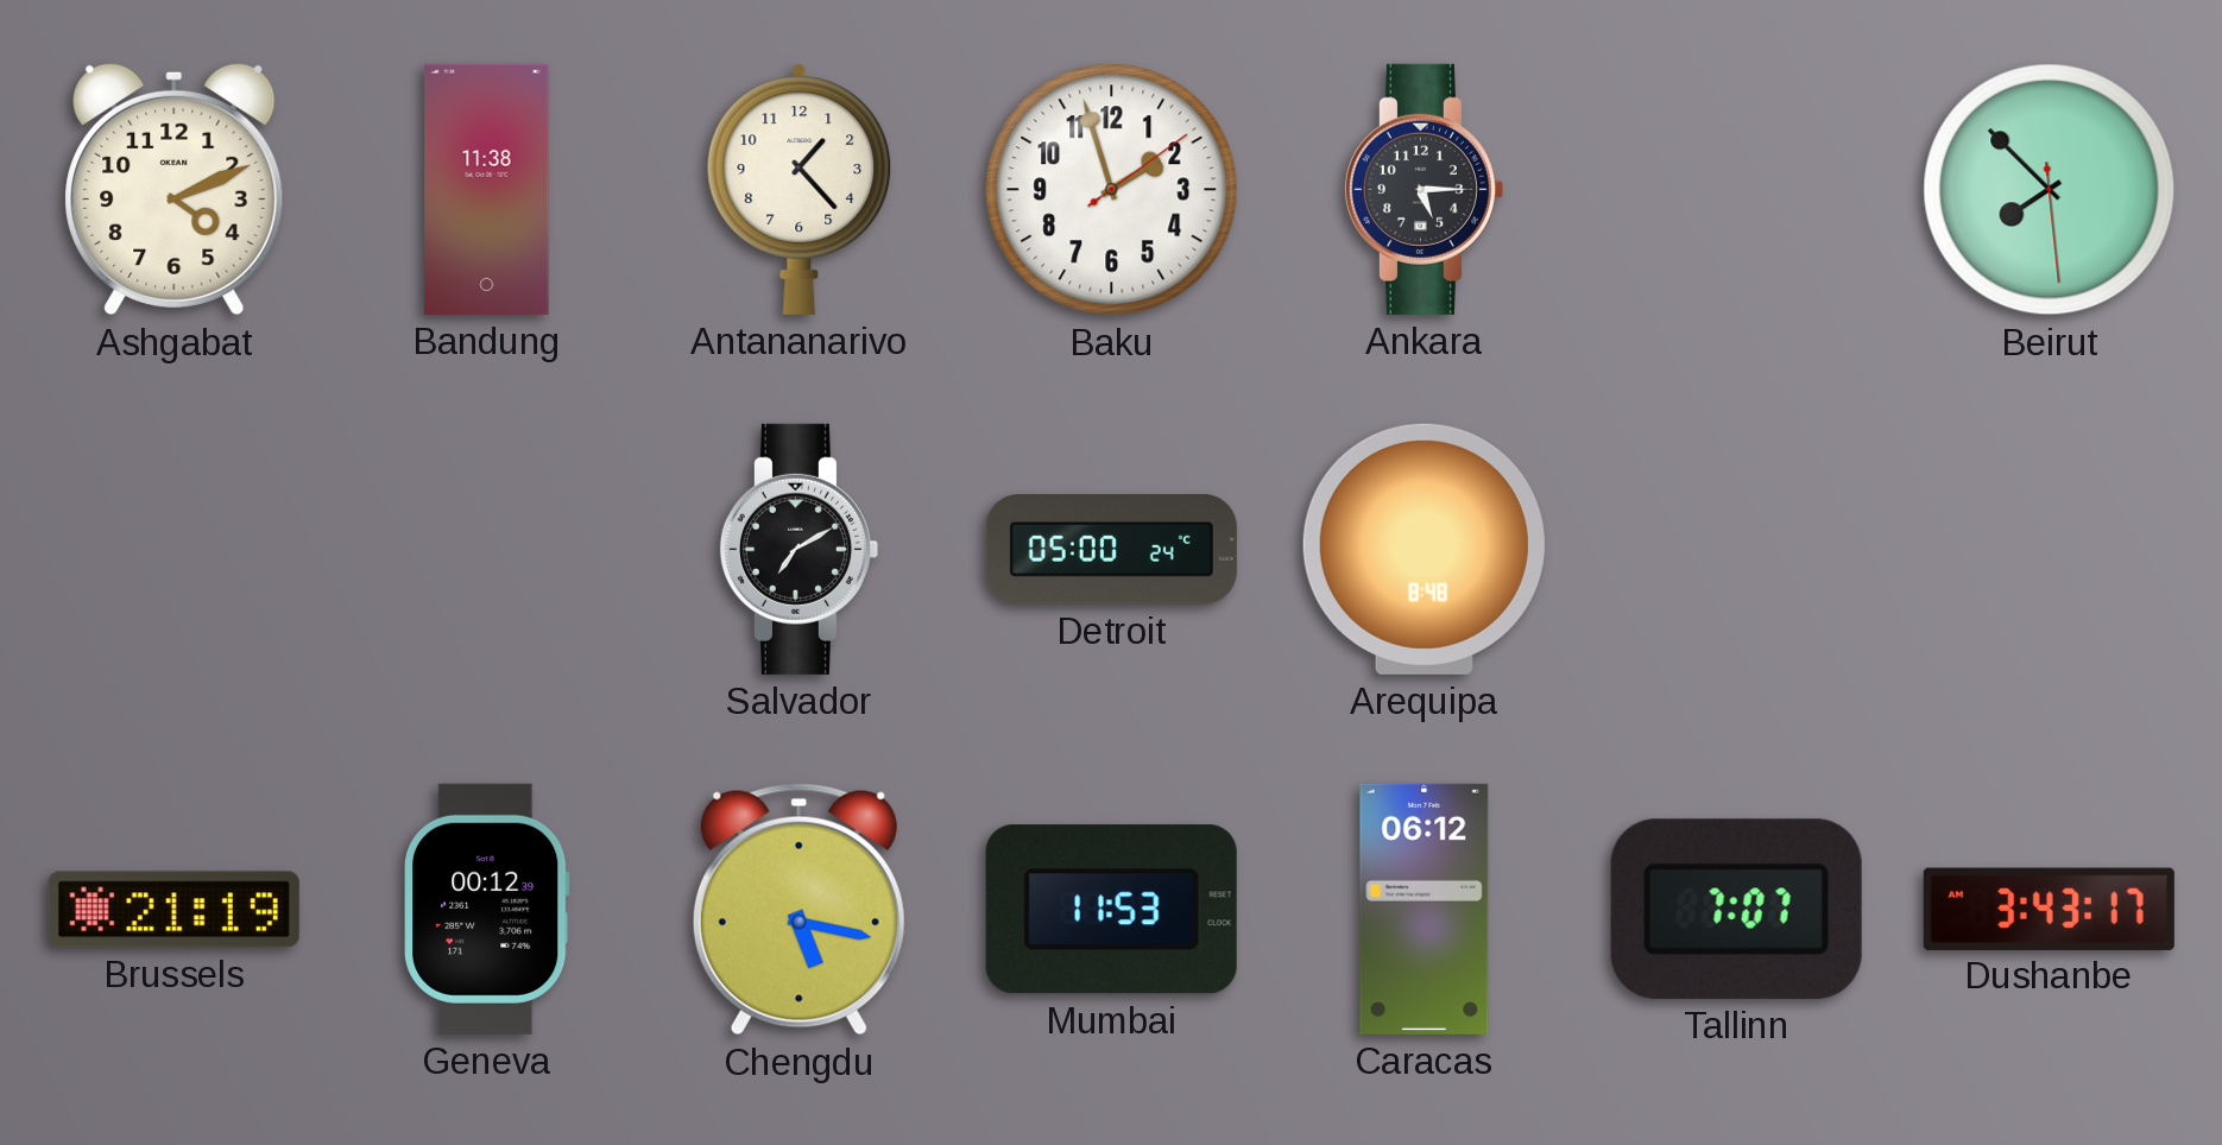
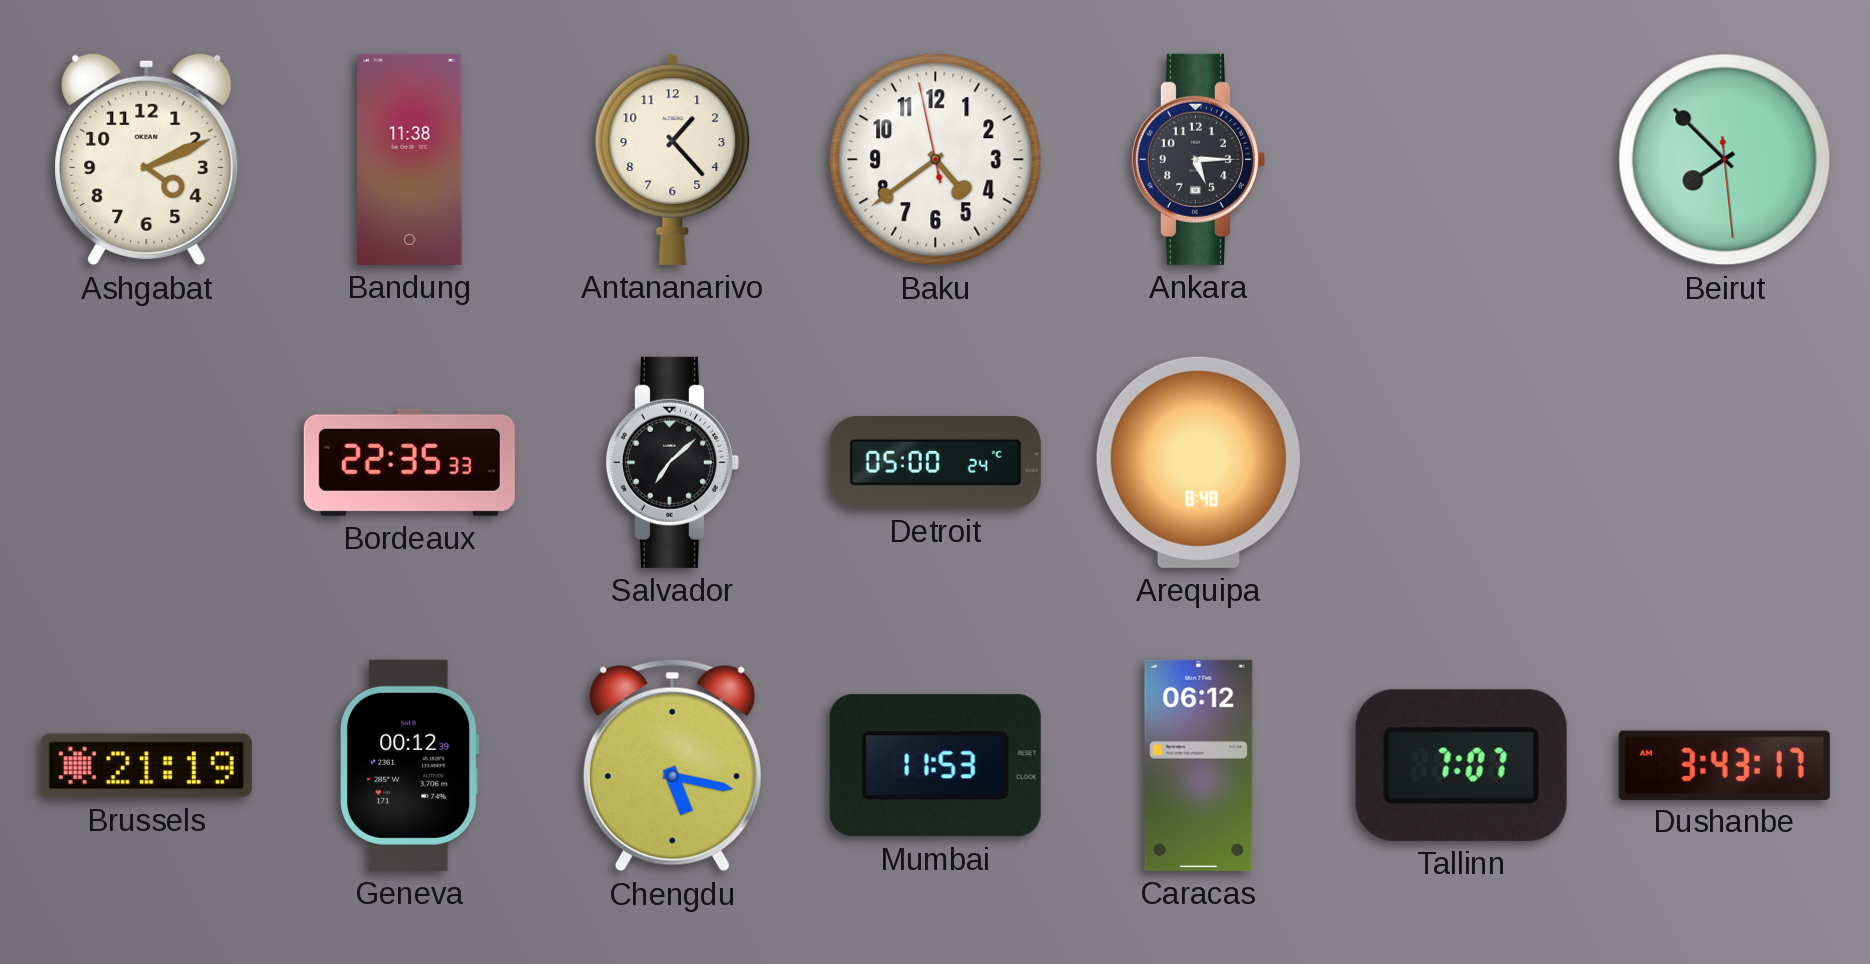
Baku: 1:57 -> 4:38
Bordeaux: none -> 22:35
Salvador: 7:10 -> 7:08
